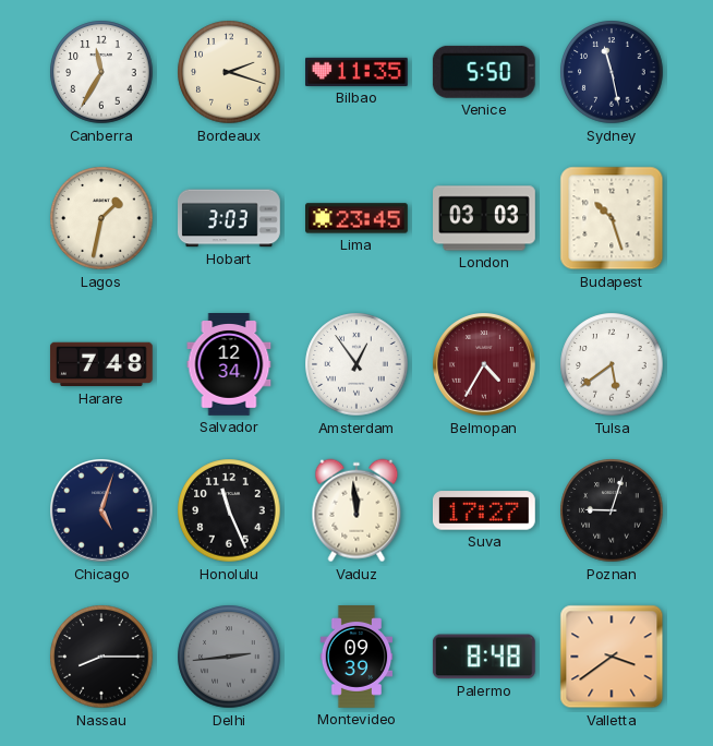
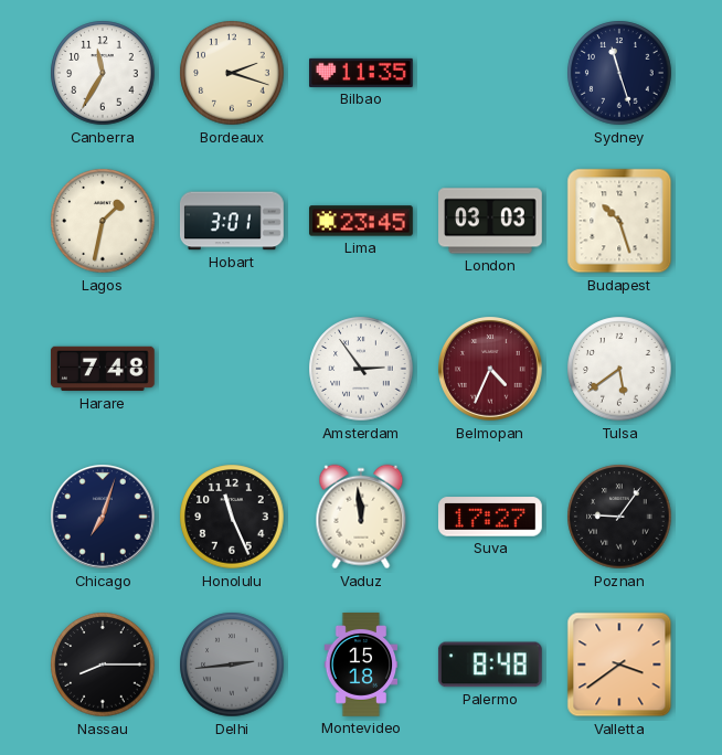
Venice: 5:50 -> none
Sydney: 11:28 -> 11:27
Hobart: 3:03 -> 3:01
Salvador: 12:34 -> none
Amsterdam: 12:54 -> 2:54
Belmopan: 4:35 -> 4:34
Chicago: 5:03 -> 7:03
Poznan: 9:03 -> 9:06
Montevideo: 09:39 -> 15:18
